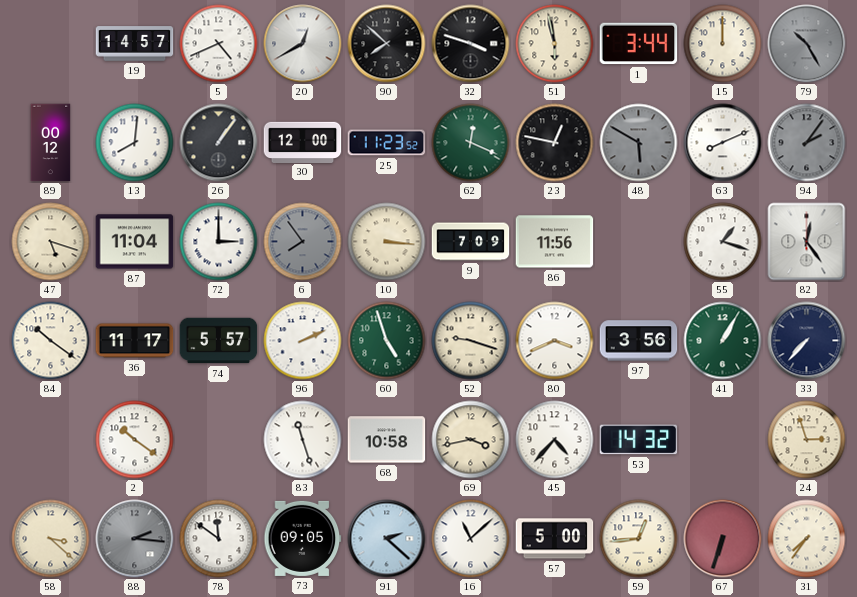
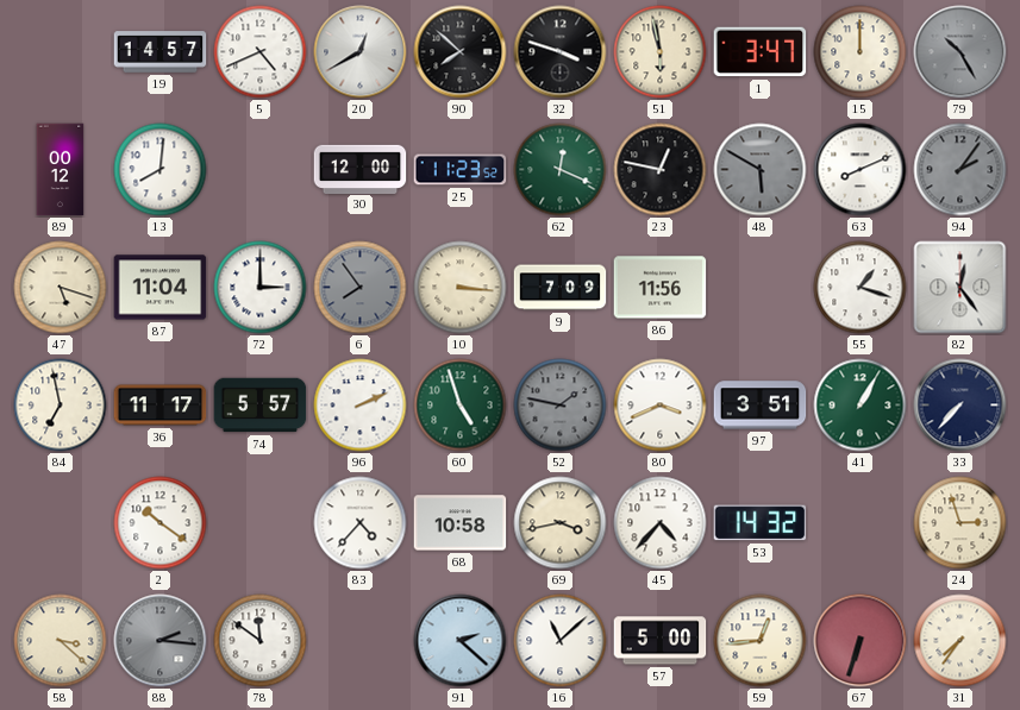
1: 3:44 -> 3:47
26: 1:06 -> none
84: 10:21 -> 6:58
52: 9:18 -> 1:47
52 dial: cream -> grey
97: 3:56 -> 3:51
83: 11:27 -> 4:37
73: 09:05 -> none
